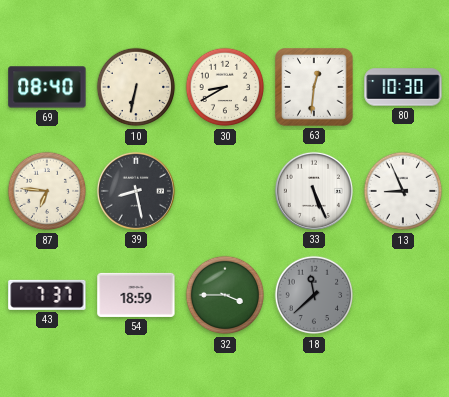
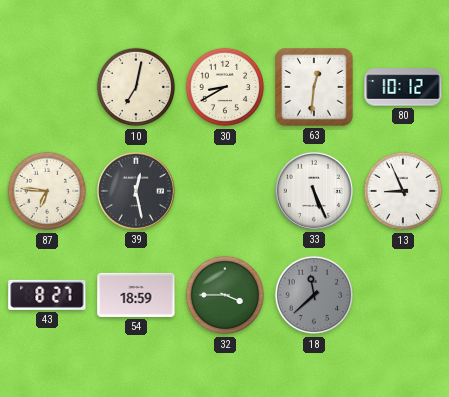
69: 08:40 -> none
10: 6:32 -> 7:02
80: 10:30 -> 10:12
39: 8:28 -> 12:28
43: 7:37 -> 8:27
